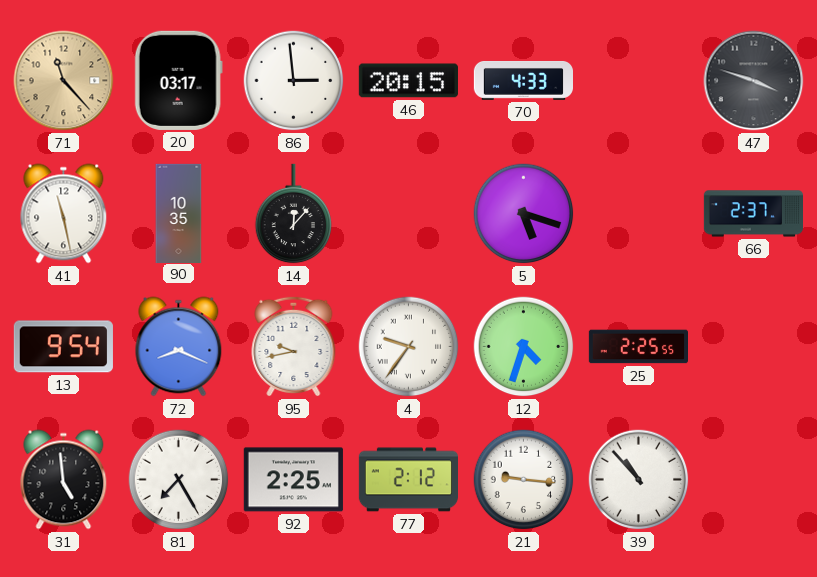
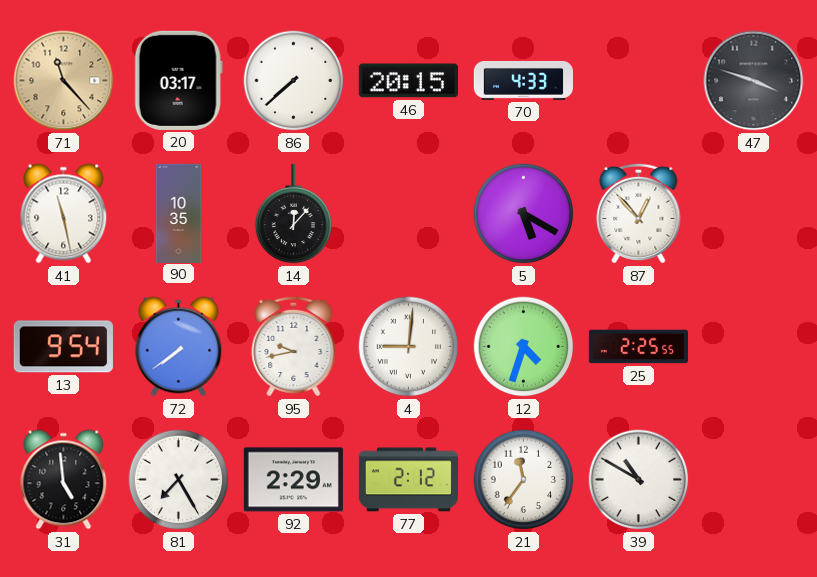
86: 2:59 -> 7:38
5: 5:18 -> 5:20
87: none -> 12:53
66: 2:37 -> none
72: 8:19 -> 7:39
4: 9:36 -> 9:01
92: 2:25 -> 2:29
21: 9:16 -> 11:36
39: 10:53 -> 10:50
